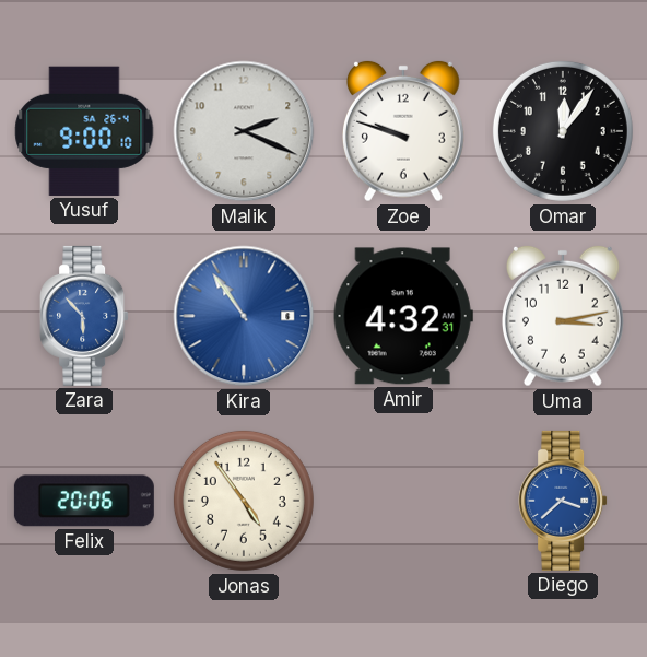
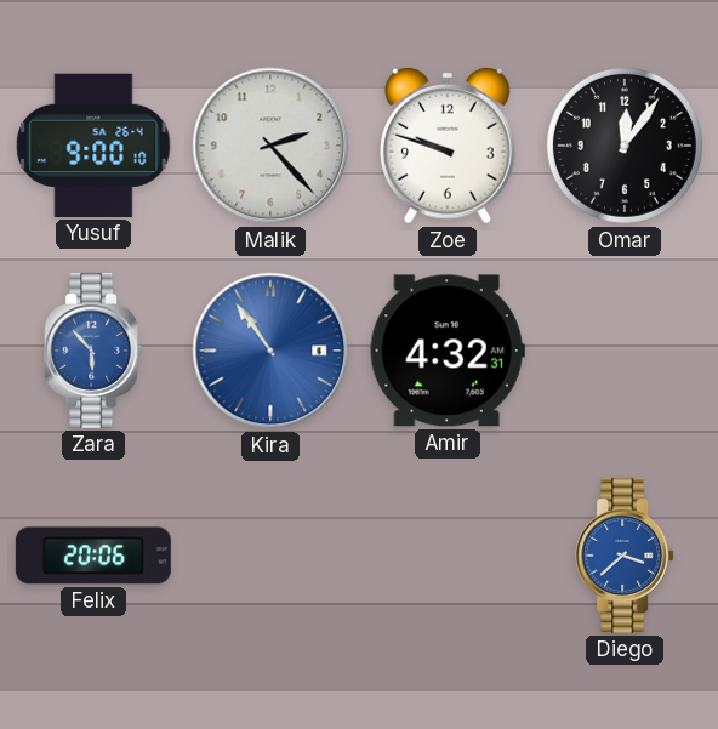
Malik: 2:19 -> 2:23
Uma: 3:13 -> none
Jonas: 4:54 -> none
